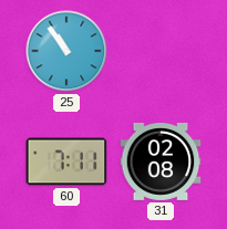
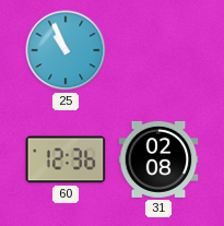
25: 10:54 -> 10:56
60: 7:11 -> 12:36
